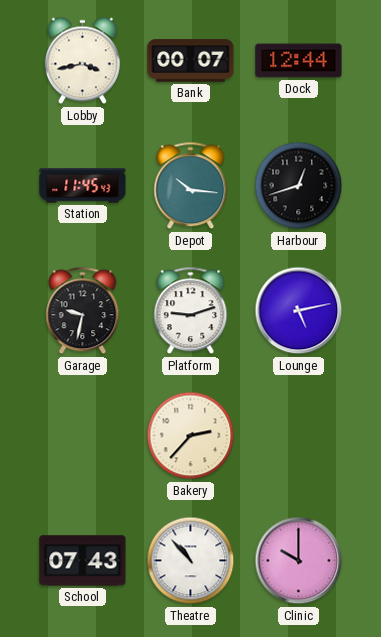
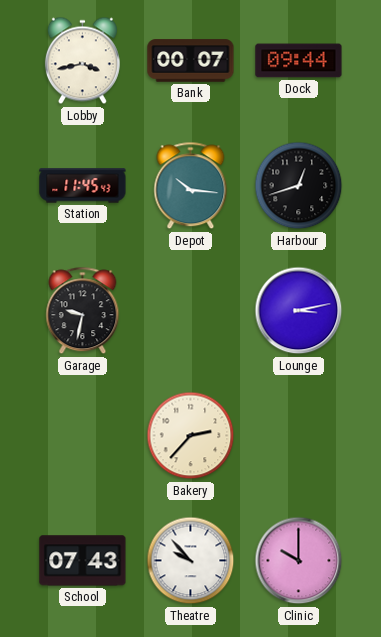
Dock: 12:44 -> 09:44
Platform: 9:12 -> none
Lounge: 5:13 -> 3:13
Theatre: 10:53 -> 9:53
